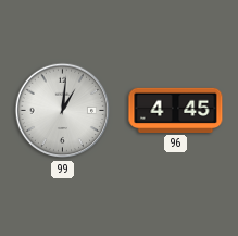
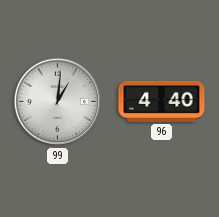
96: 4:45 -> 4:40
